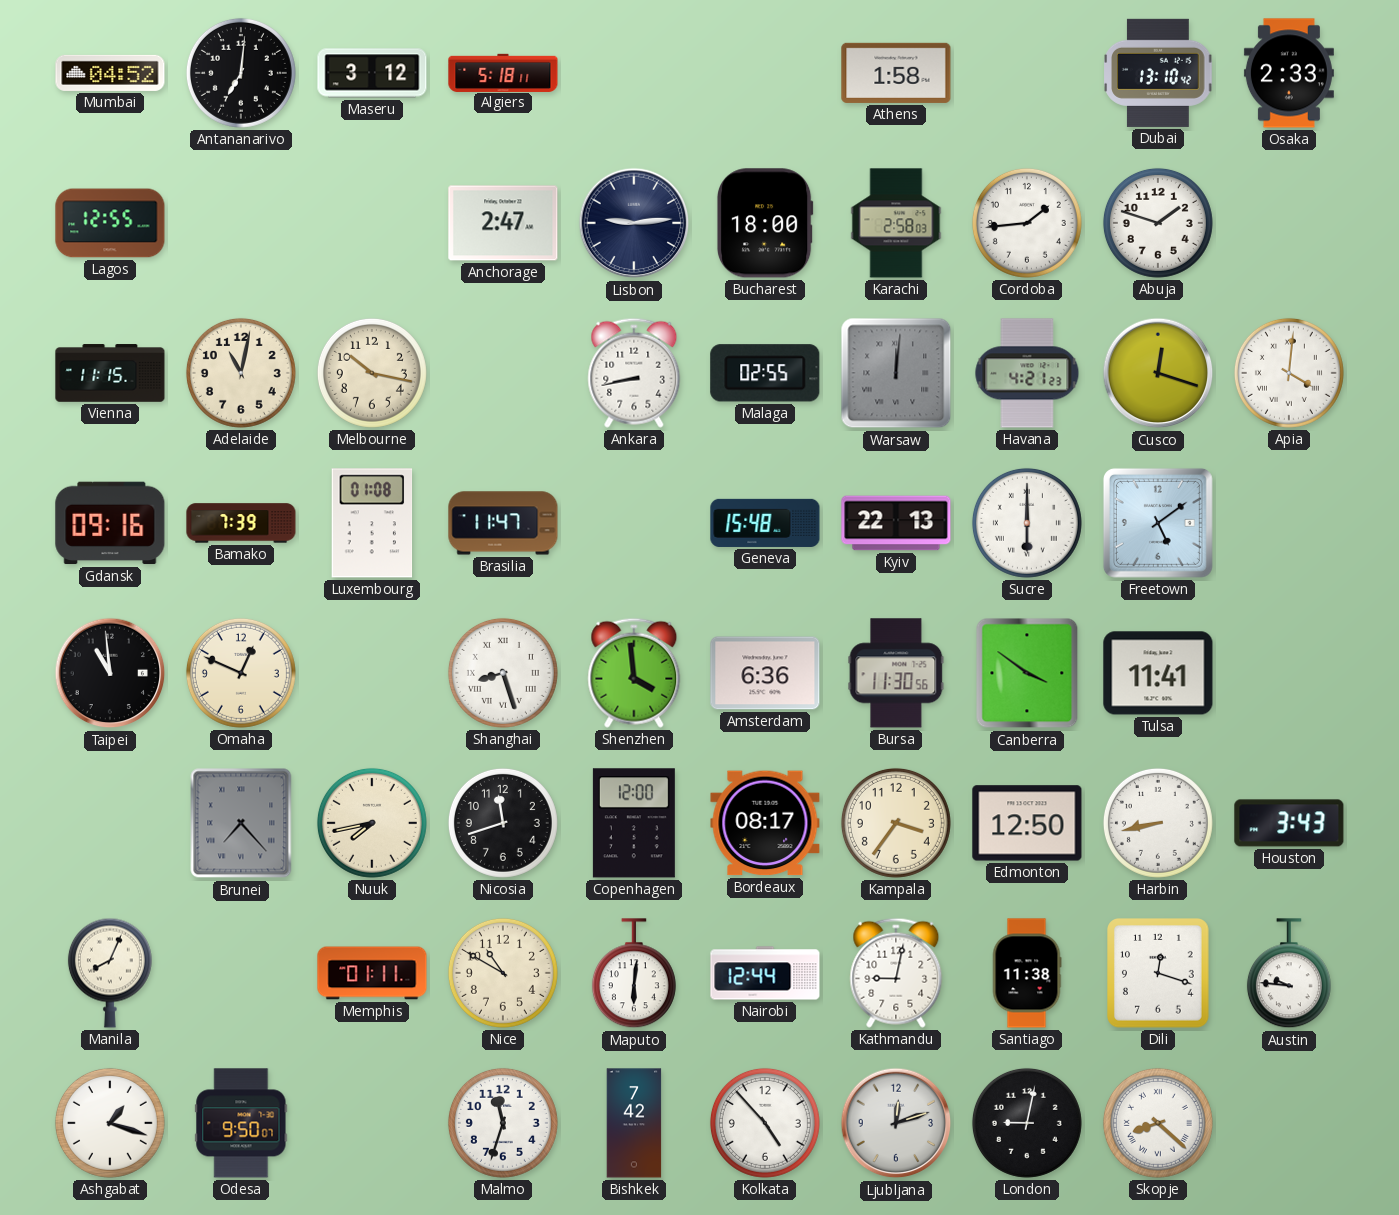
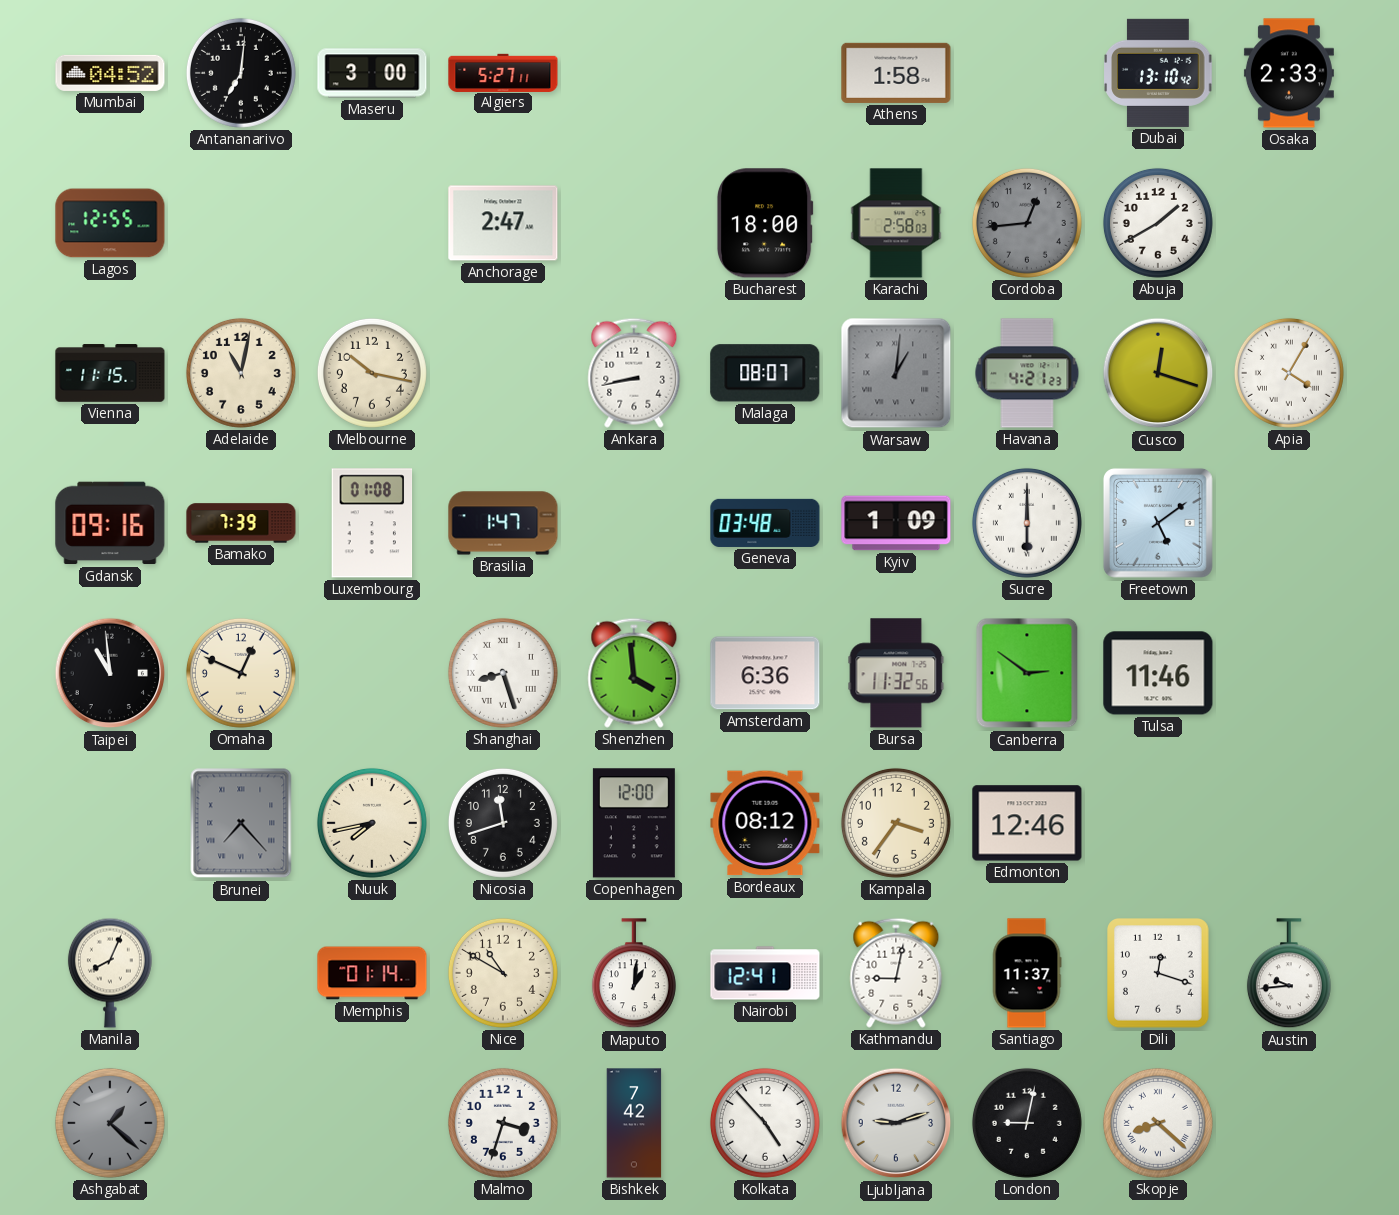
Maseru: 3:12 -> 3:00
Algiers: 5:18 -> 5:27
Lisbon: 9:14 -> none
Cordoba: 1:44 -> 12:44
Cordoba dial: white -> grey
Abuja: 1:48 -> 1:40
Malaga: 02:55 -> 08:07
Warsaw: 12:01 -> 1:01
Apia: 4:01 -> 4:05
Brasilia: 11:47 -> 1:47
Geneva: 15:48 -> 03:48
Kyiv: 22:13 -> 1:09
Bursa: 11:30 -> 11:32
Canberra: 3:51 -> 2:51
Tulsa: 11:41 -> 11:46
Bordeaux: 08:17 -> 08:12
Edmonton: 12:50 -> 12:46
Harbin: 8:43 -> none
Houston: 3:43 -> none
Memphis: 01:11 -> 01:14
Maputo: 6:01 -> 1:01
Nairobi: 12:44 -> 12:41
Santiago: 11:38 -> 11:37
Austin: 9:46 -> 9:44
Ashgabat: 1:18 -> 1:22
Ashgabat dial: white -> grey
Odesa: 9:50 -> none
Malmo: 11:33 -> 3:33
Ljubljana: 12:12 -> 9:12
